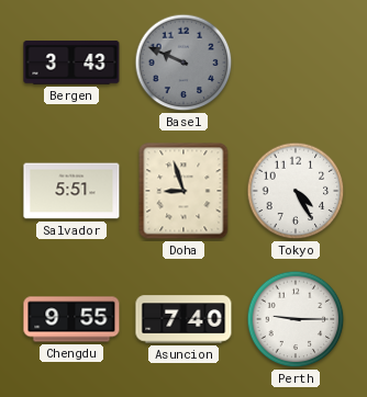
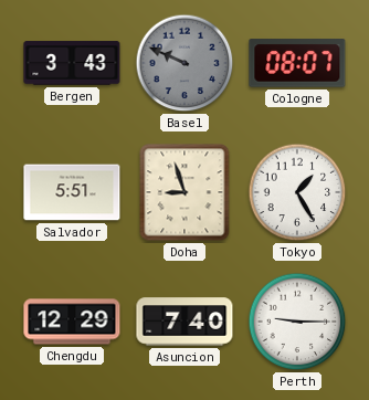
Cologne: none -> 08:07
Tokyo: 4:25 -> 1:25
Chengdu: 9:55 -> 12:29
